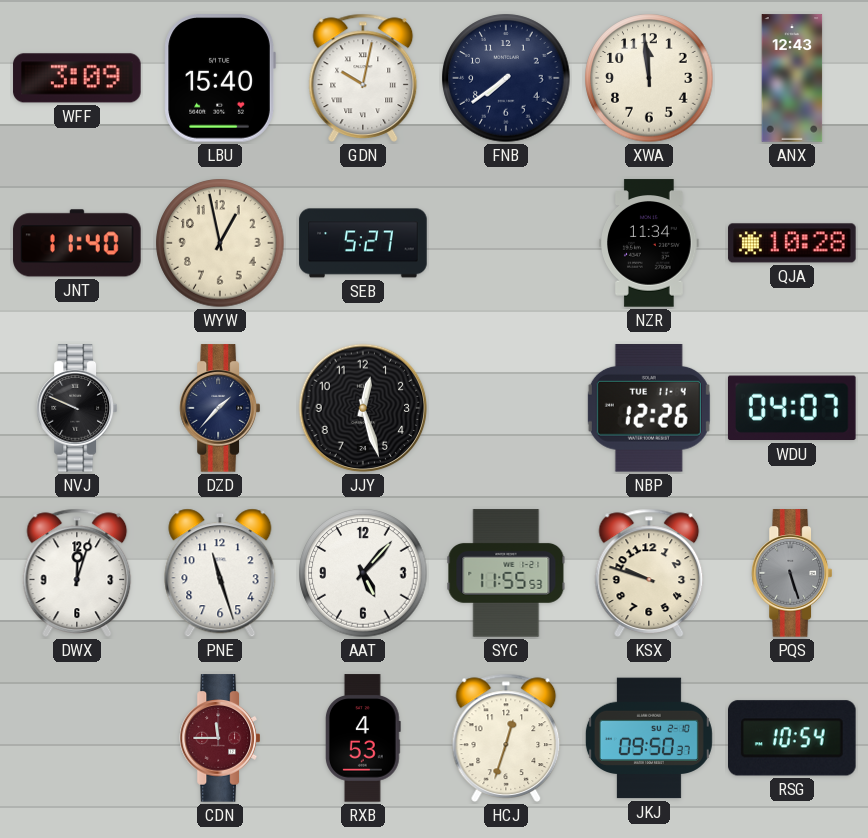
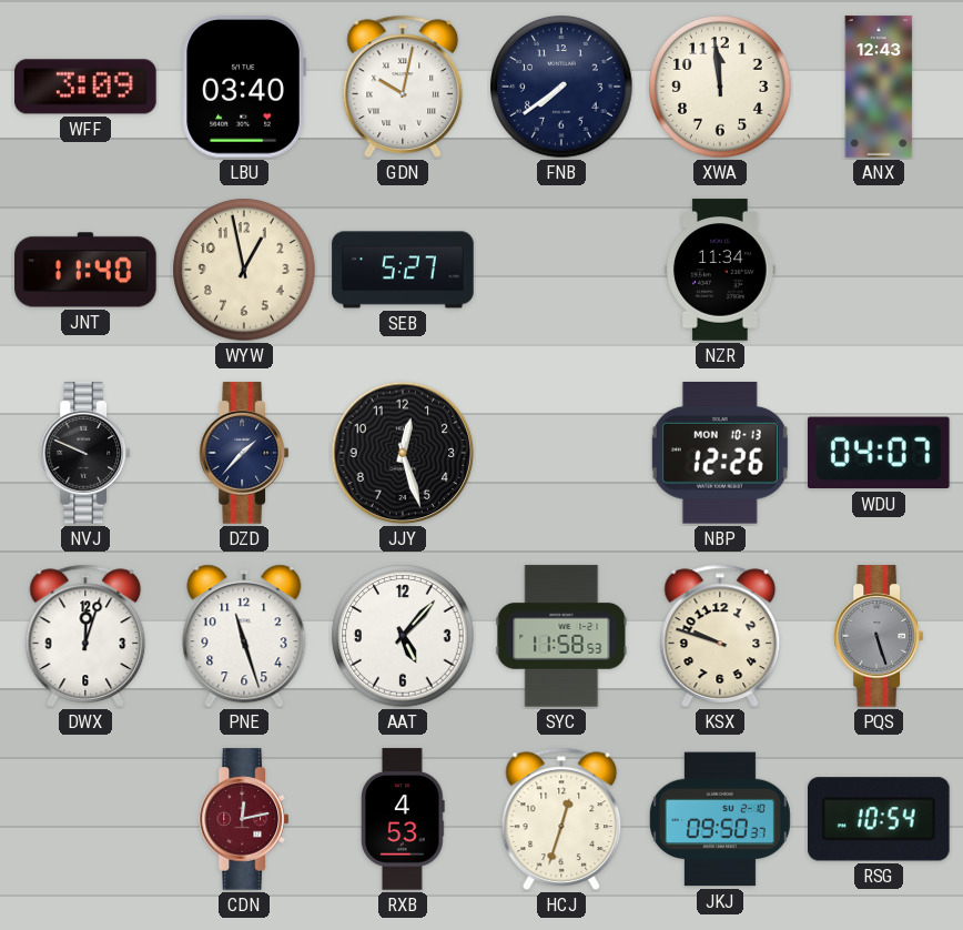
LBU: 15:40 -> 03:40
QJA: 10:28 -> none
NBP date: TUE 11-4 -> MON 10-13
SYC: 11:55 -> 11:58
CDN: 11:45 -> 12:13
